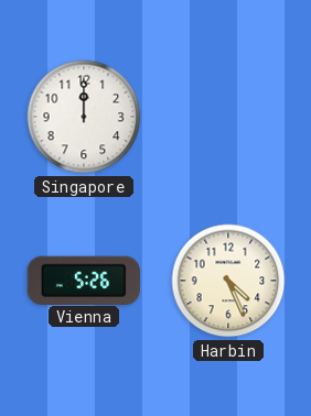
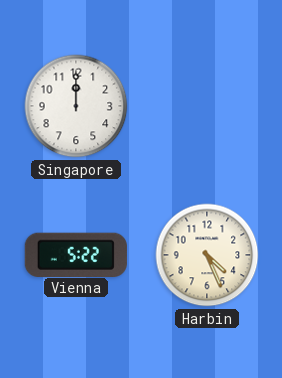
Vienna: 5:26 -> 5:22
